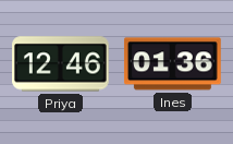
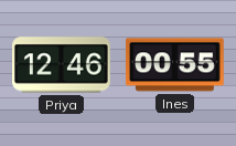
Ines: 01:36 -> 00:55
